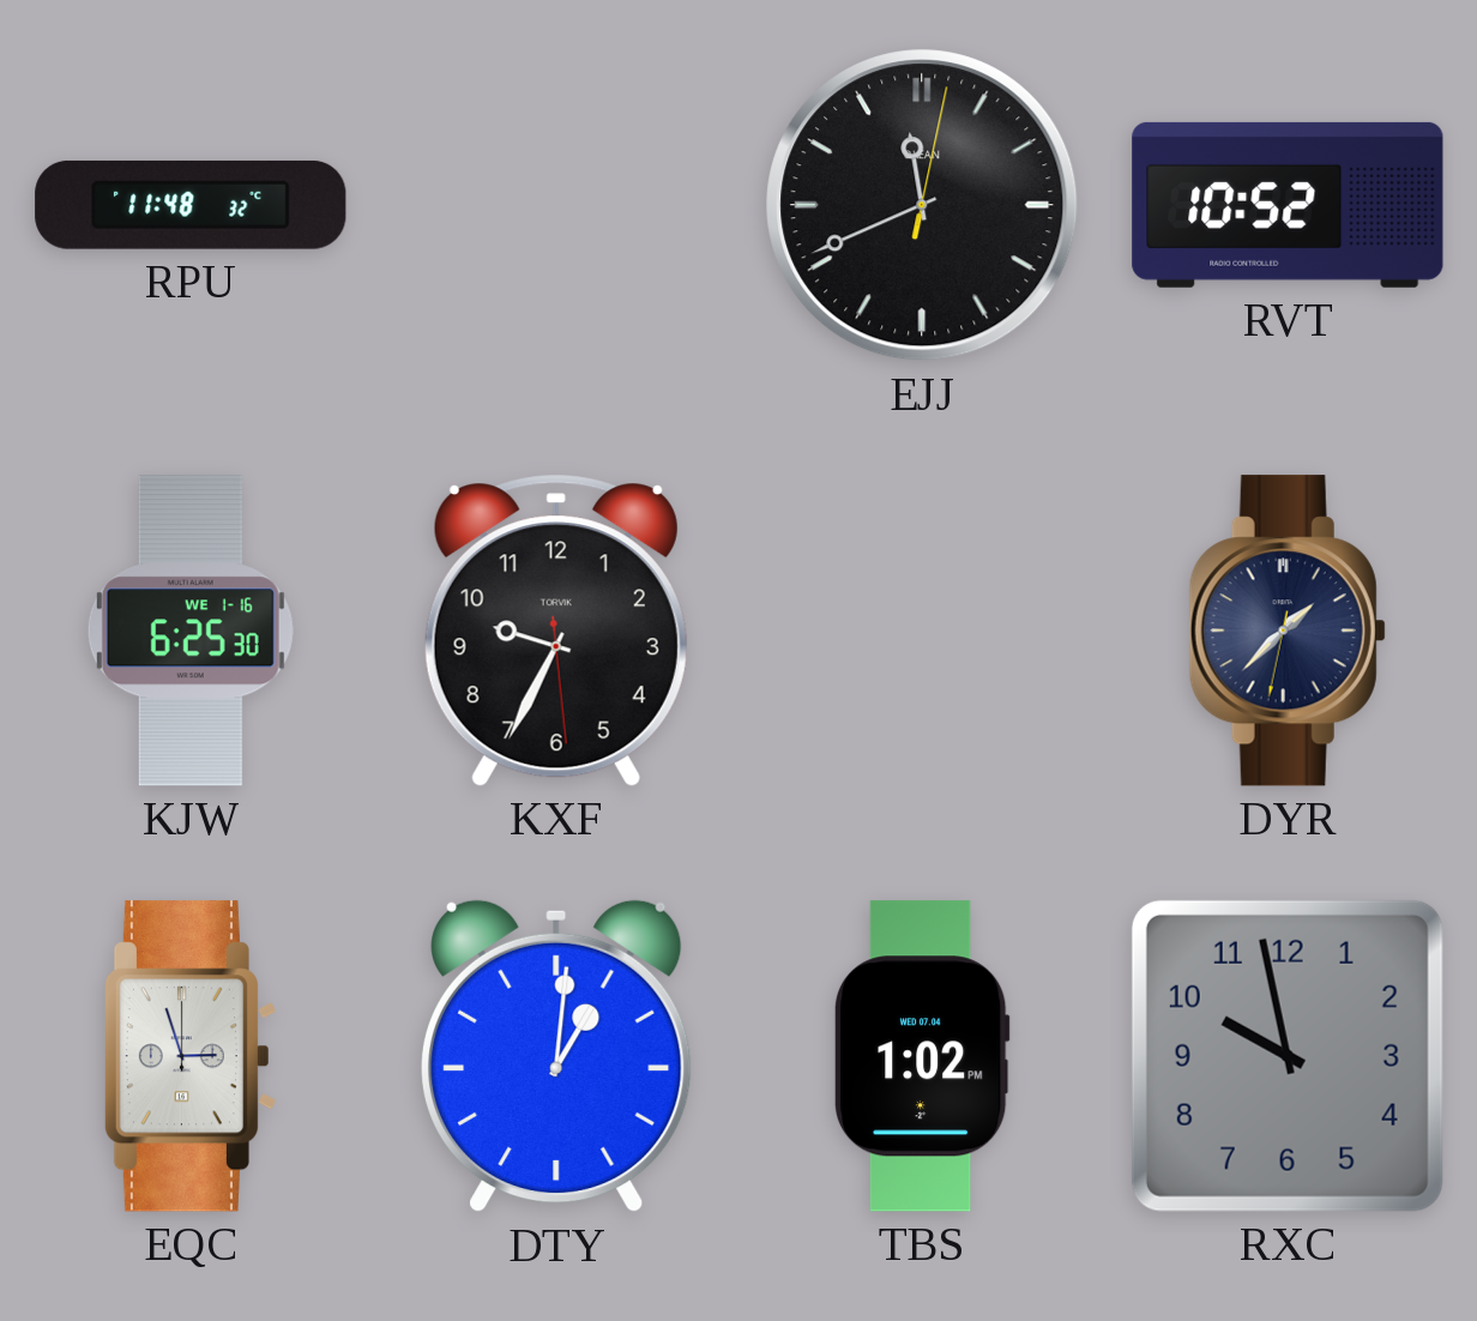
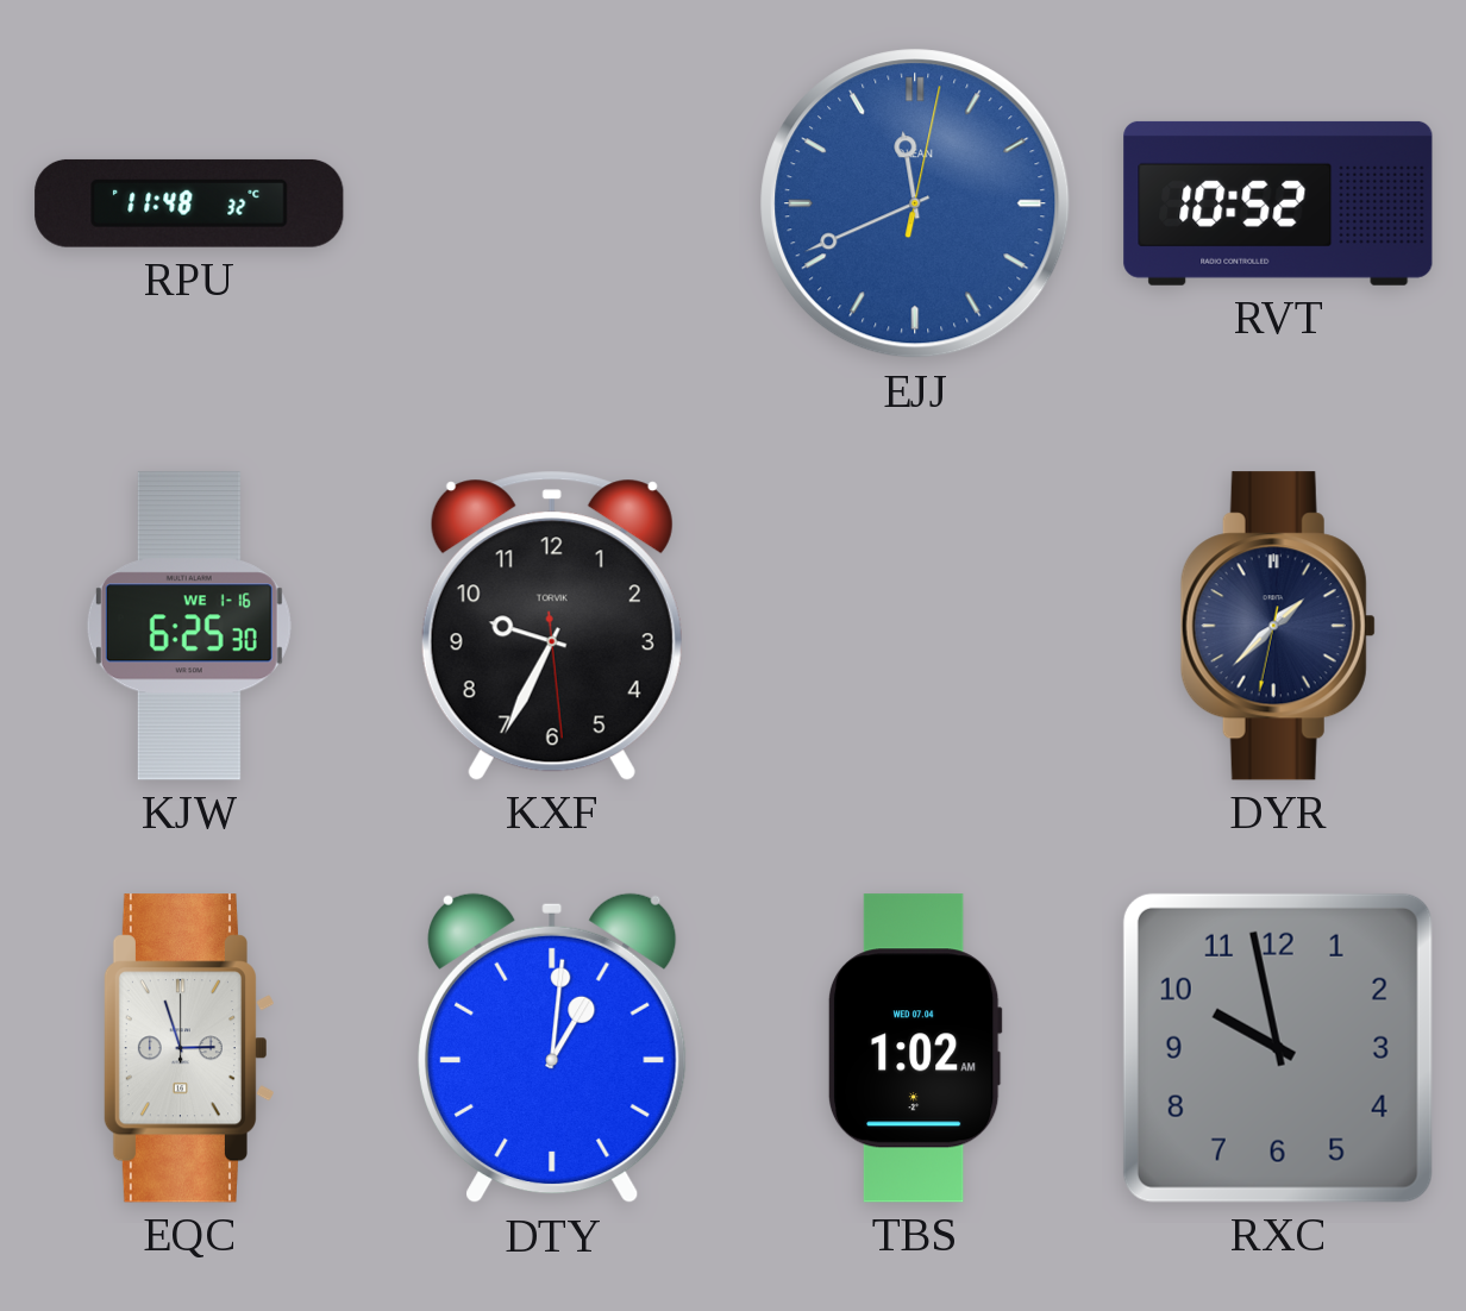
EJJ dial: black -> blue
TBS: 1:02 PM -> 1:02 AM
